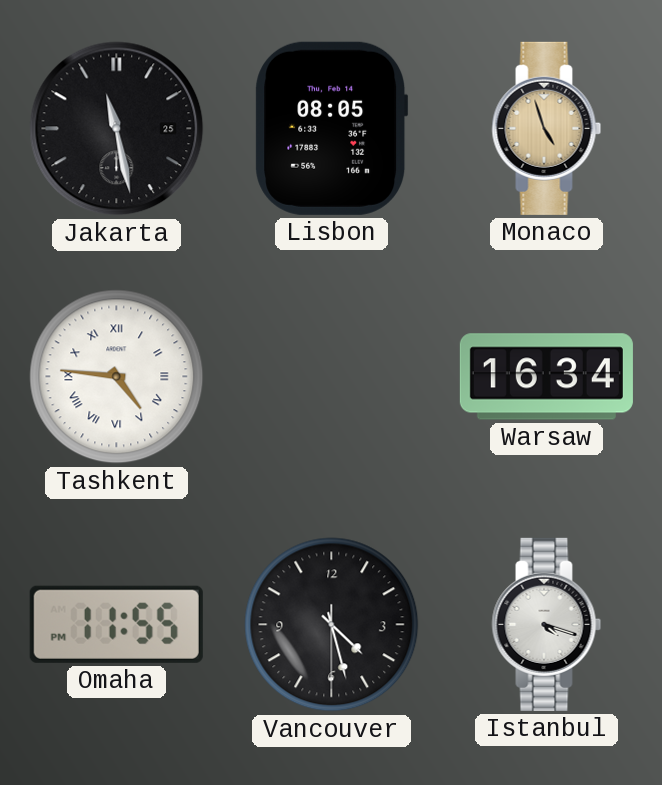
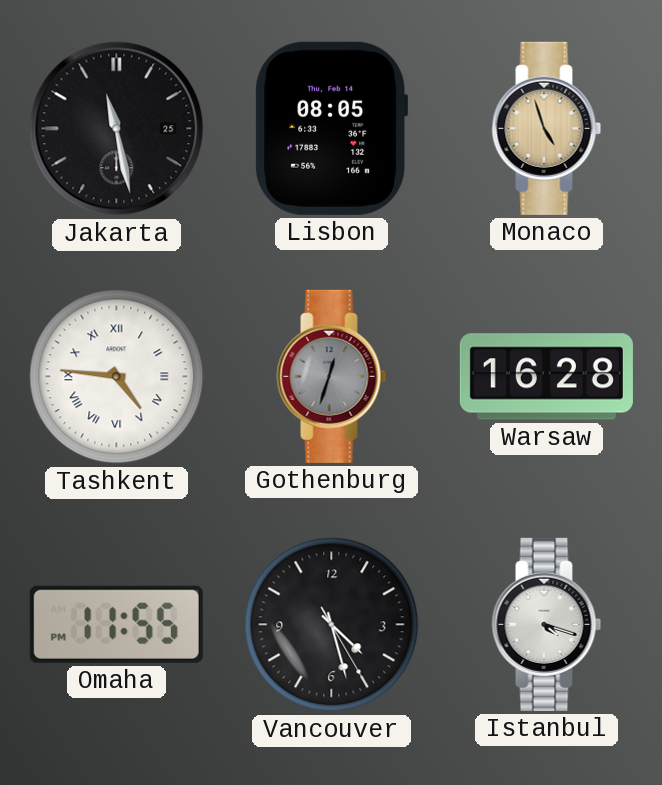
Gothenburg: none -> 12:33
Warsaw: 16:34 -> 16:28
Vancouver: 4:27:30 -> 4:27:25
